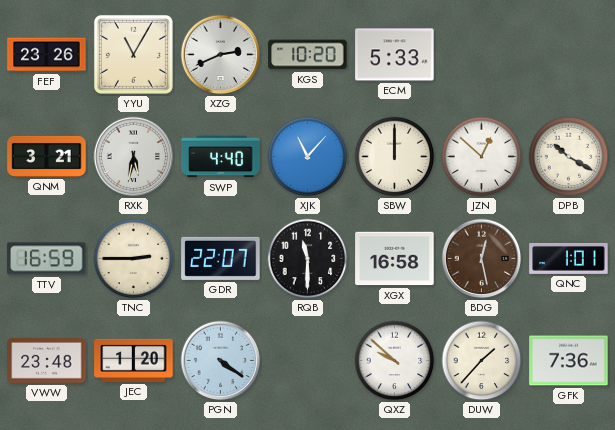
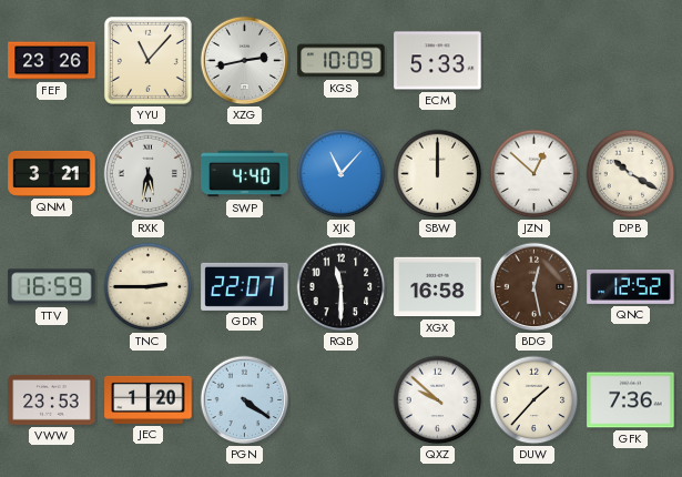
YYU: 11:05 -> 11:07
XZG: 2:41 -> 2:43
KGS: 10:20 -> 10:09
QNC: 1:01 -> 12:52
VWW: 23:48 -> 23:53
